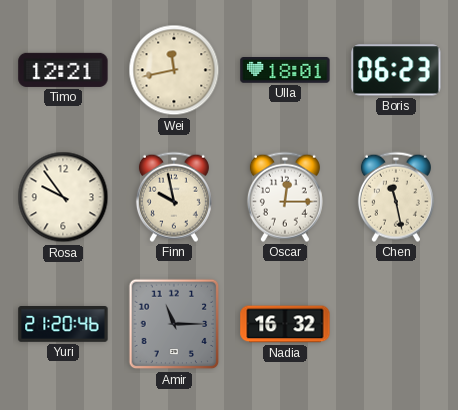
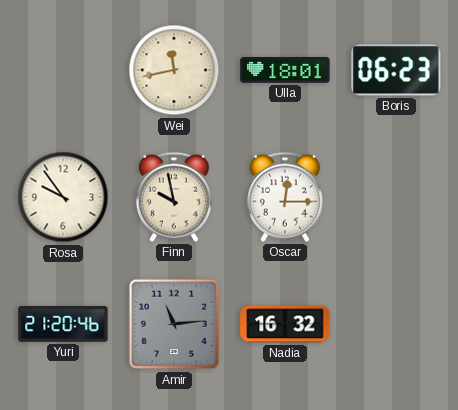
Timo: 12:21 -> none
Chen: 11:28 -> none
Amir: 11:15 -> 11:14
